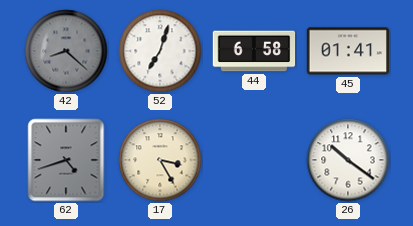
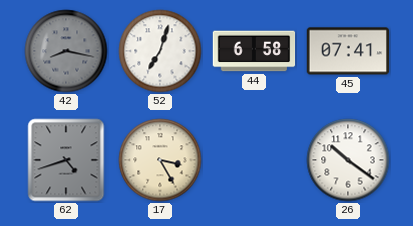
42: 8:22 -> 8:17
45: 01:41 -> 07:41
